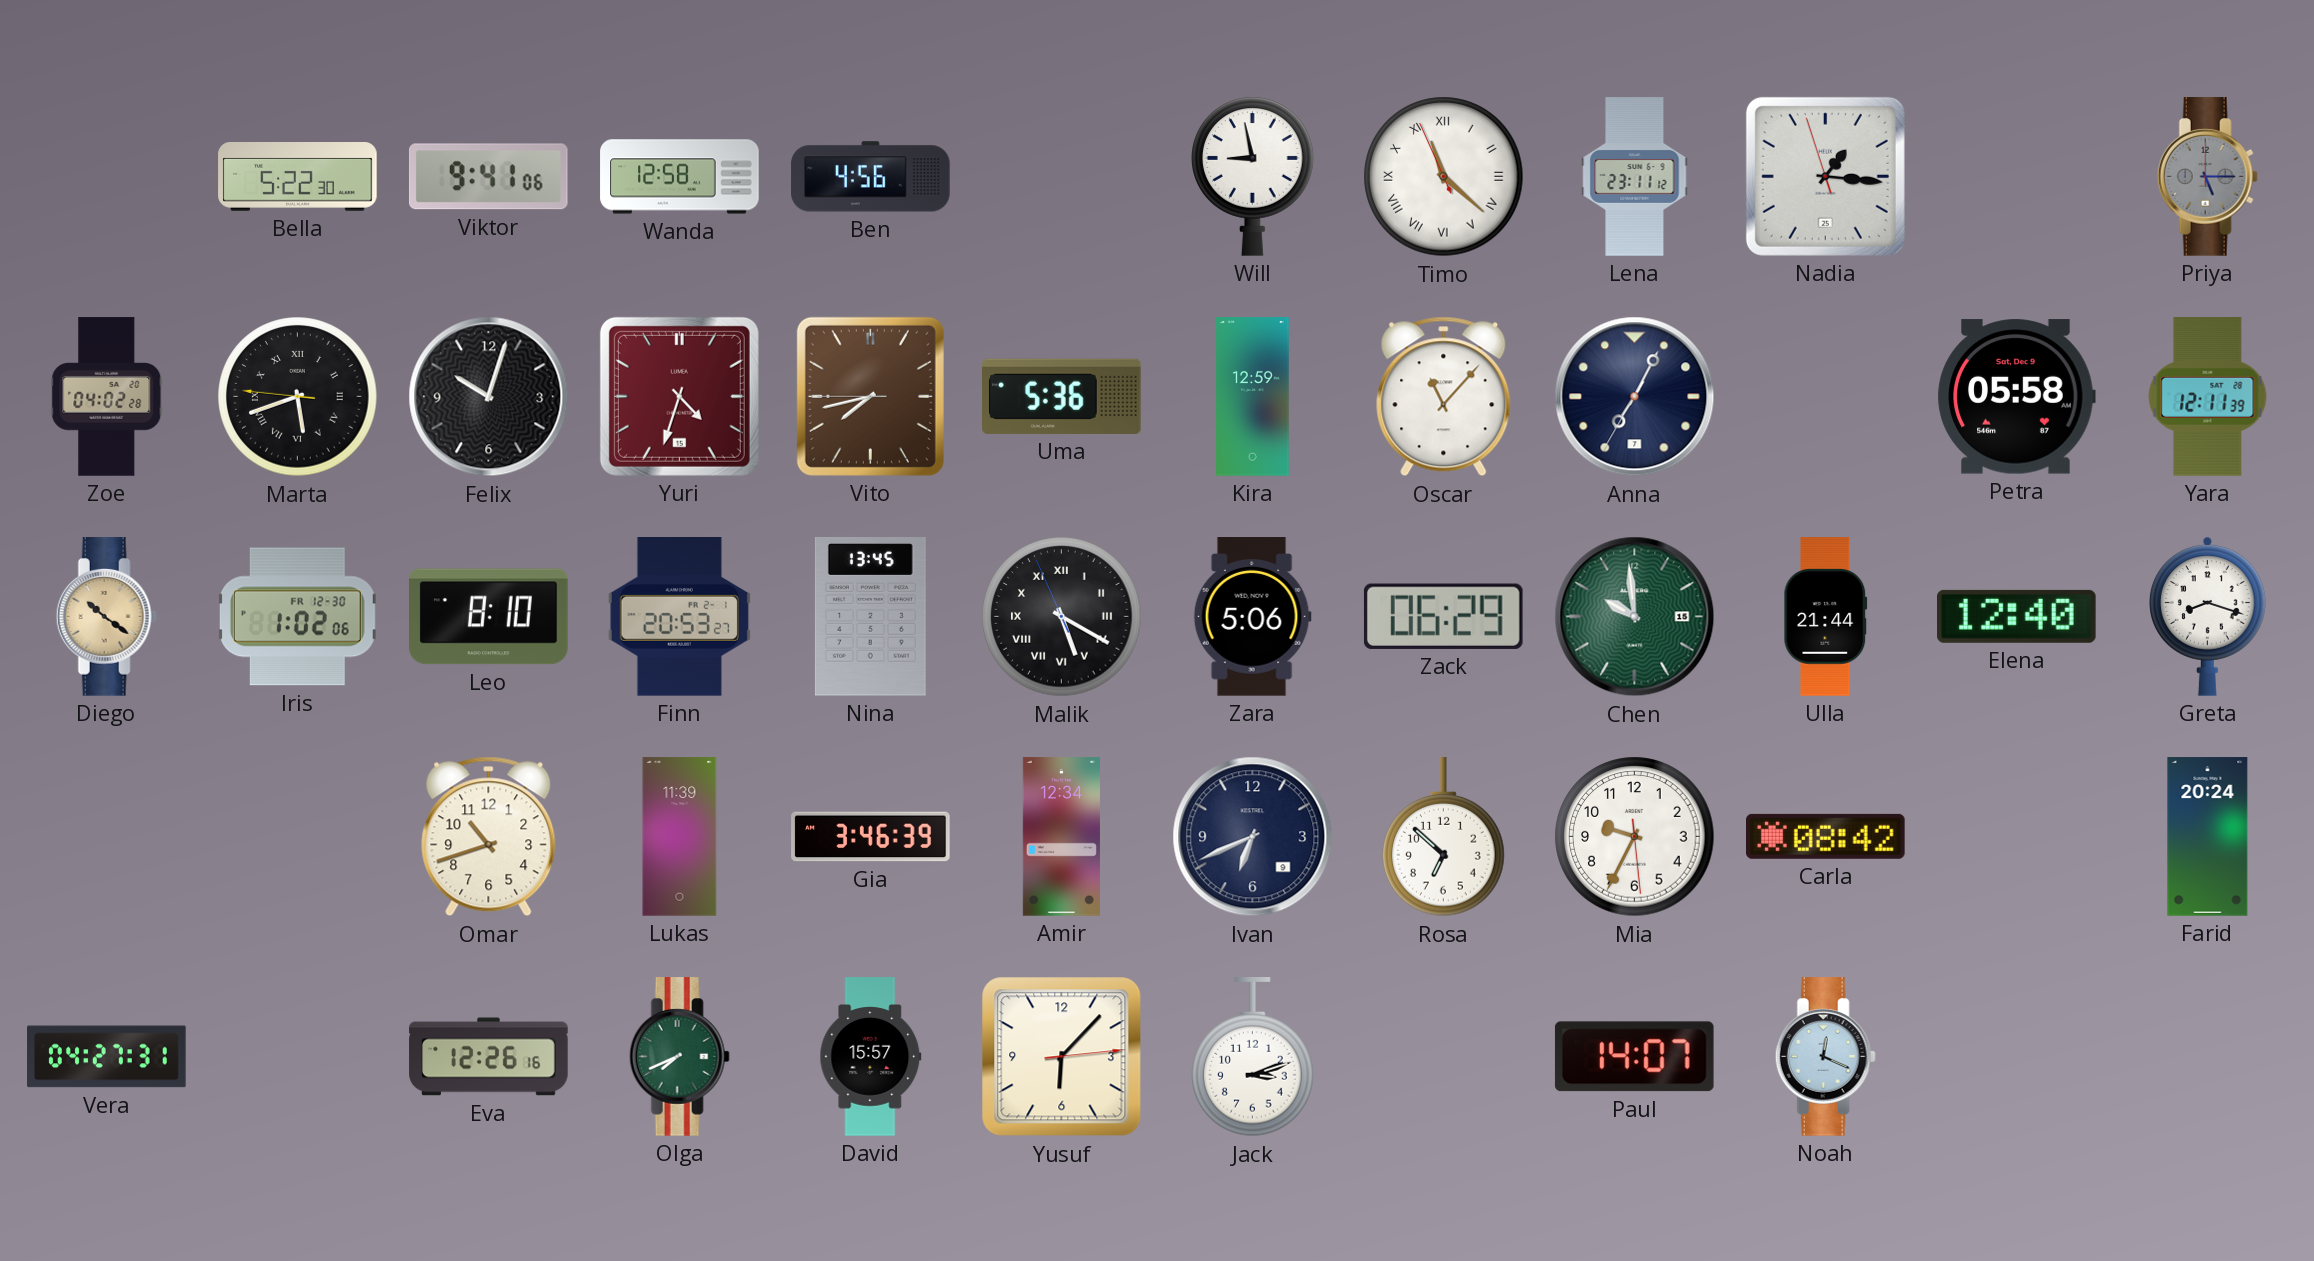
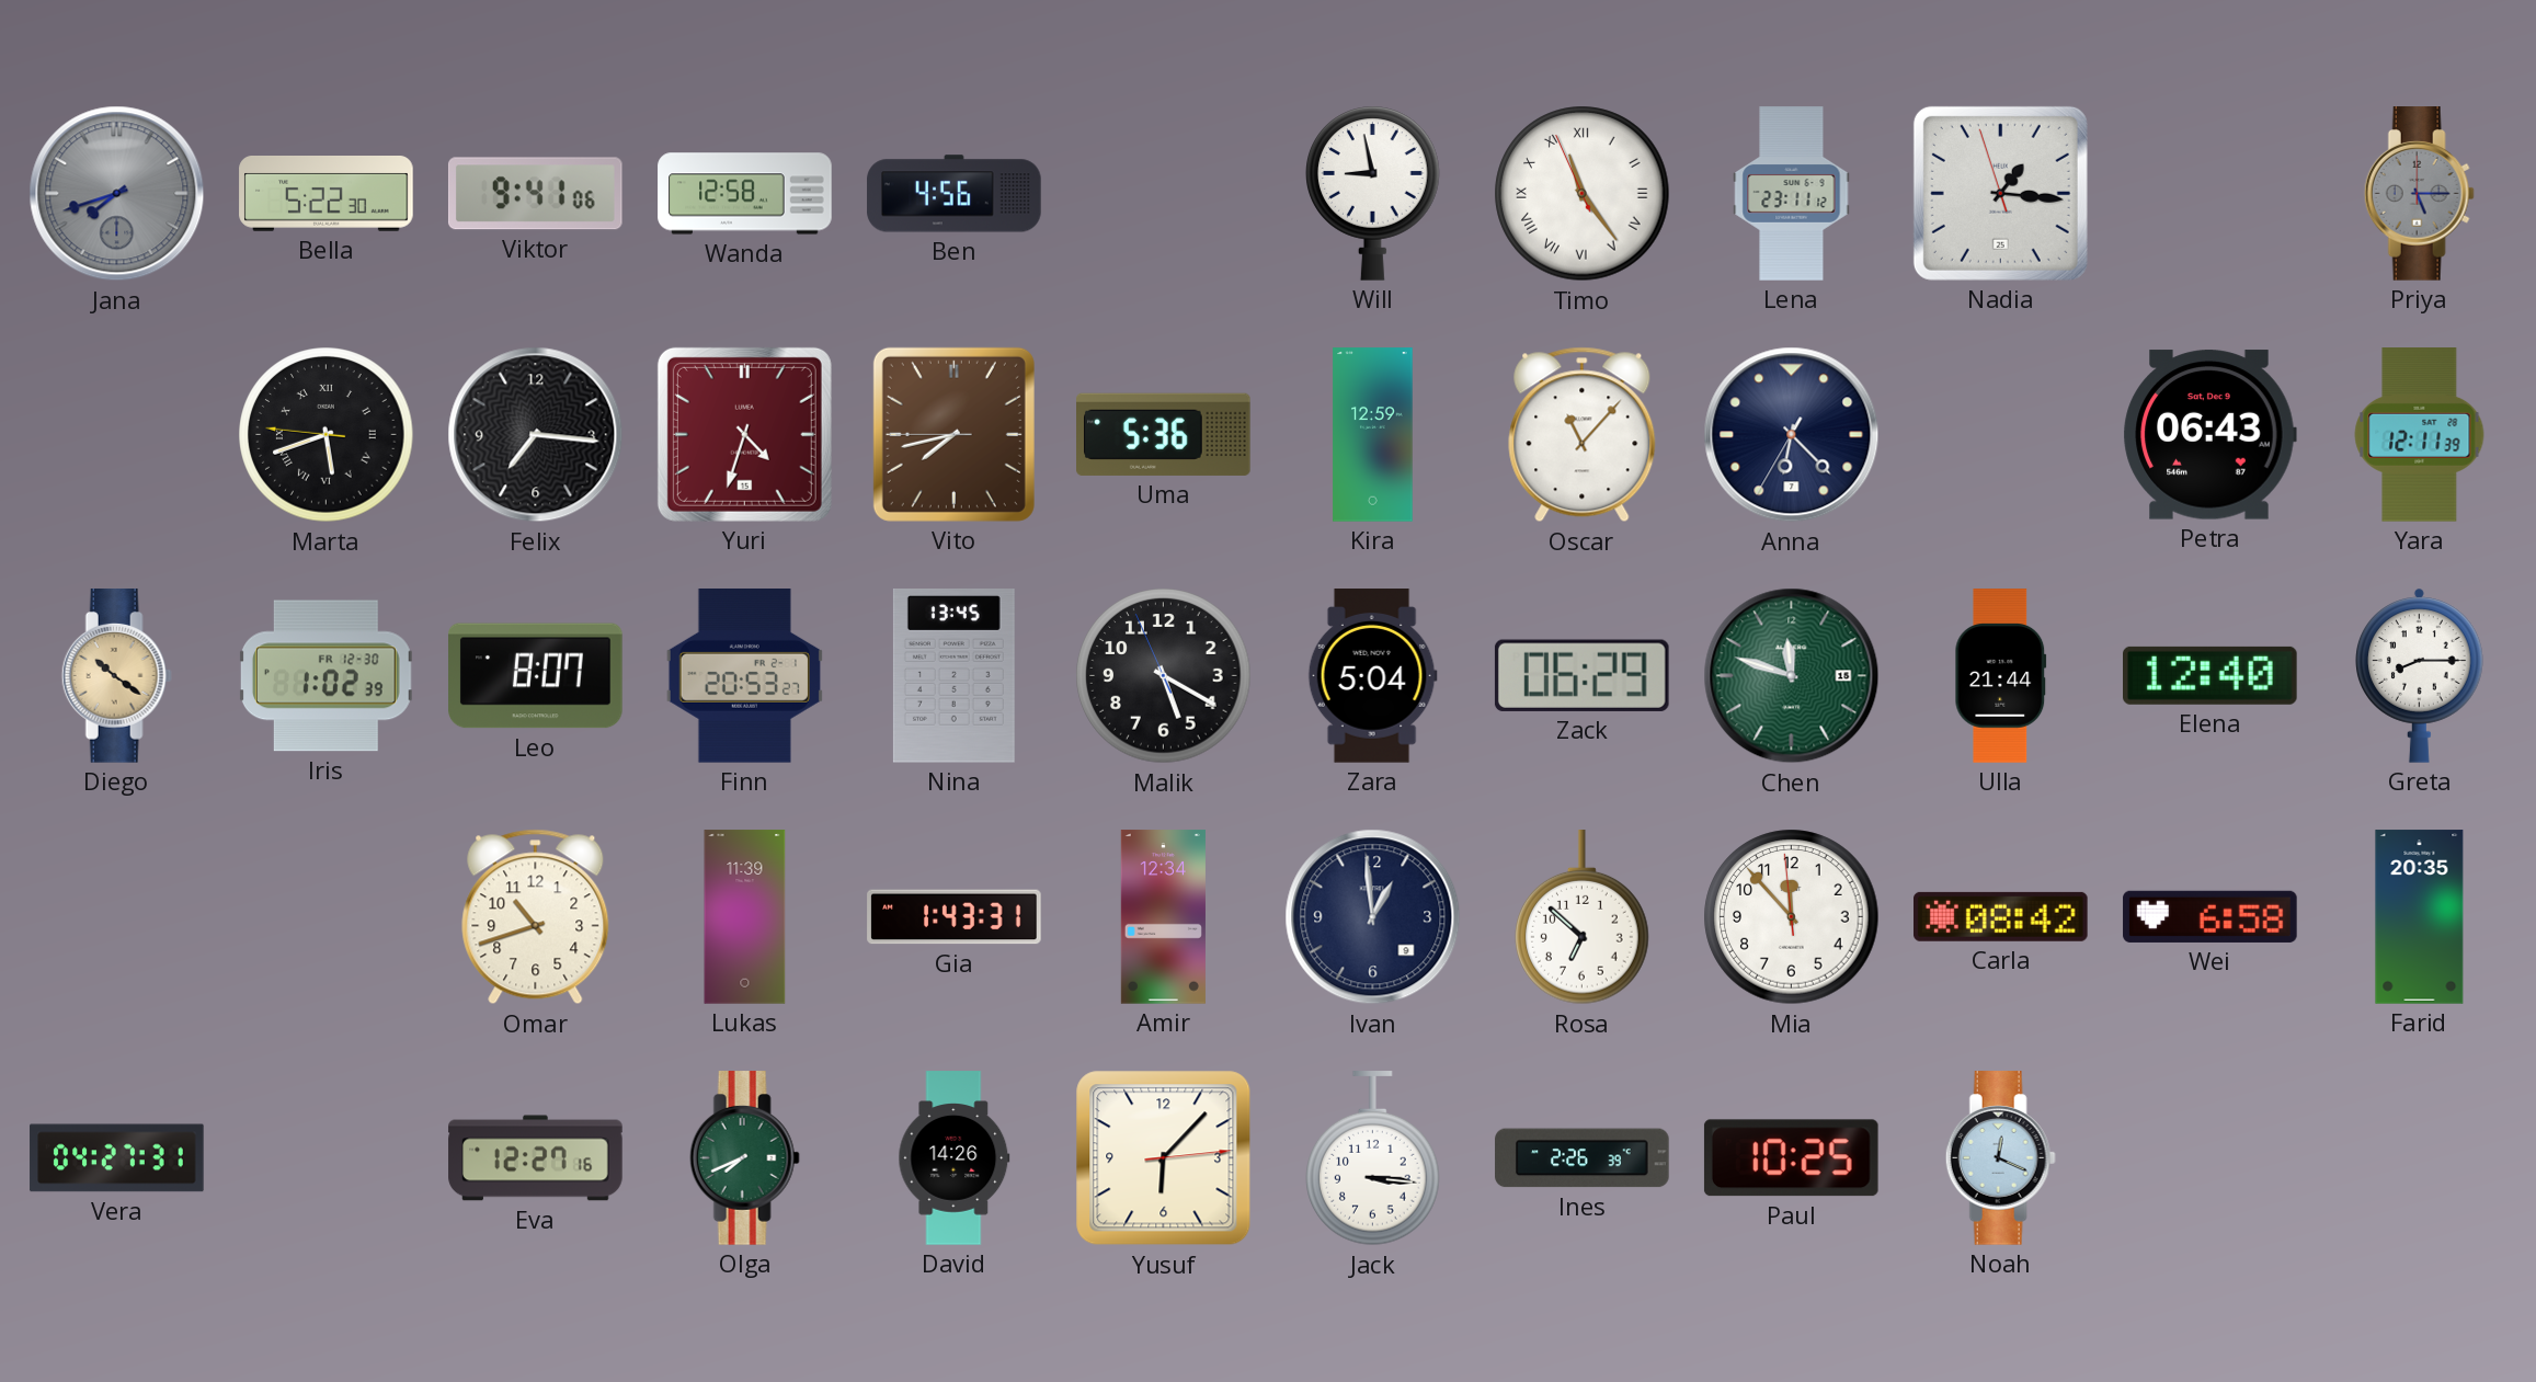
Jana: none -> 7:42
Timo: 11:21 -> 11:23
Zoe: 04:02 -> none
Felix: 10:03 -> 7:16
Anna: 7:04 -> 6:22
Petra: 05:58 -> 06:43
Iris: 1:02:06 -> 1:02:39
Leo: 8:10 -> 8:07
Malik numerals: Roman -> Arabic
Zara: 5:06 -> 5:04
Chen: 9:59 -> 11:48
Greta: 8:18 -> 8:15
Gia: 3:46 -> 1:43
Ivan: 6:41 -> 12:59
Mia: 9:34 -> 11:52
Wei: none -> 6:58
Farid: 20:24 -> 20:35
Eva: 12:26 -> 12:27
David: 15:57 -> 14:26
Jack: 3:12 -> 3:16
Ines: none -> 2:26
Paul: 14:07 -> 10:25
